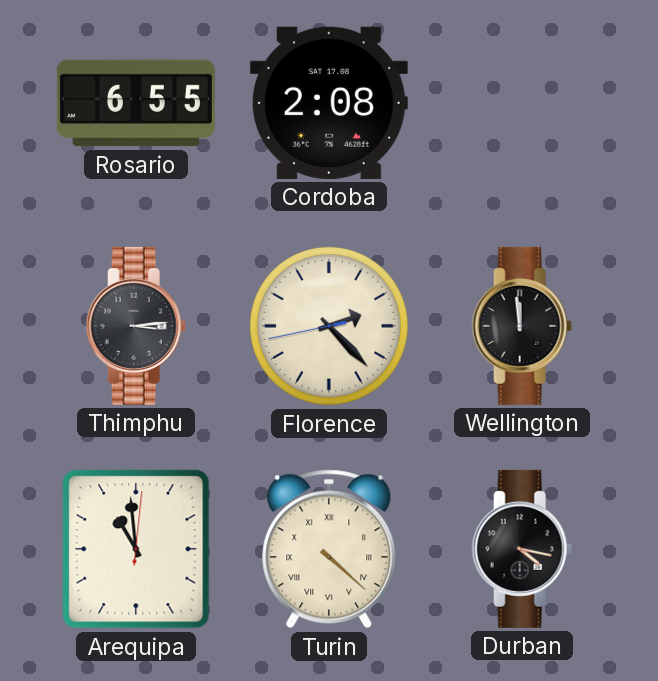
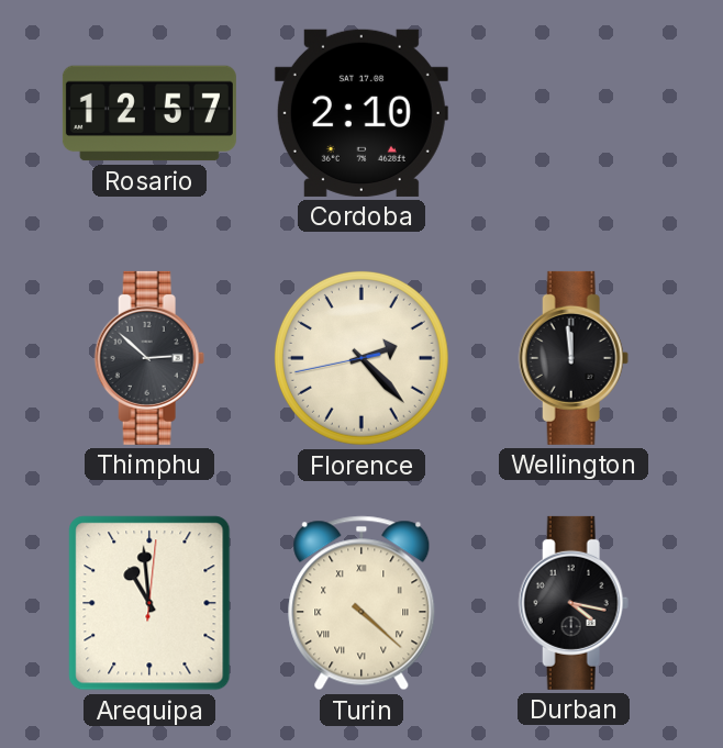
Rosario: 6:55 -> 12:57
Cordoba: 2:08 -> 2:10
Thimphu: 3:14 -> 2:52
